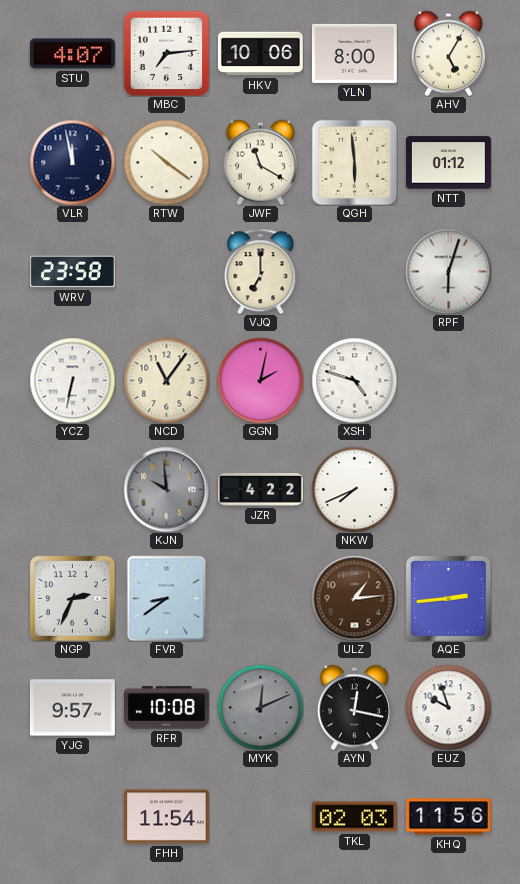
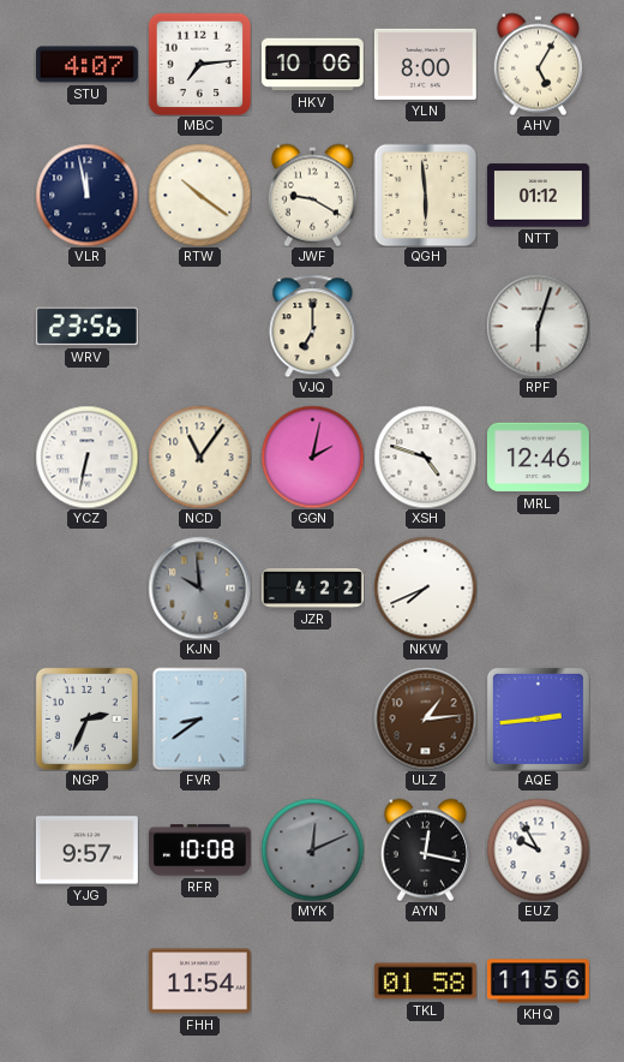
JWF: 11:20 -> 9:20
WRV: 23:58 -> 23:56
MRL: none -> 12:46
EUZ: 9:57 -> 9:55
TKL: 02:03 -> 01:58
